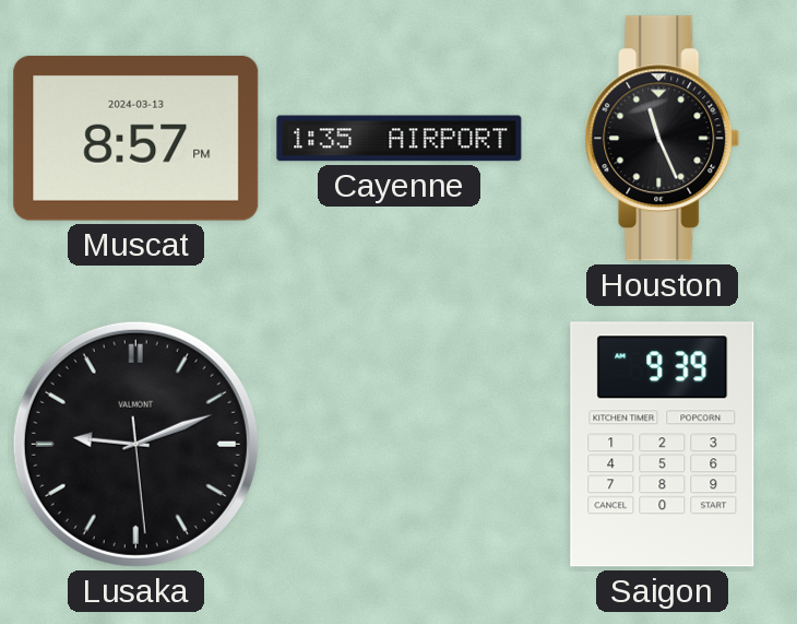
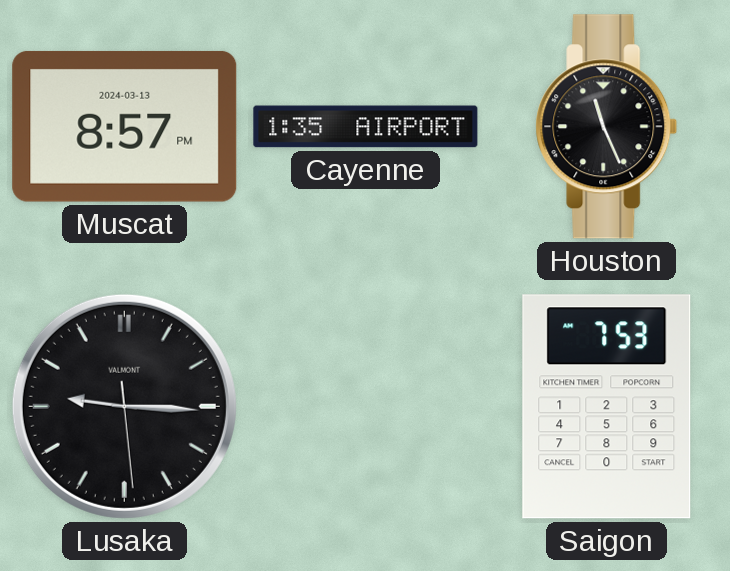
Lusaka: 9:11 -> 9:15
Saigon: 9:39 -> 7:53
